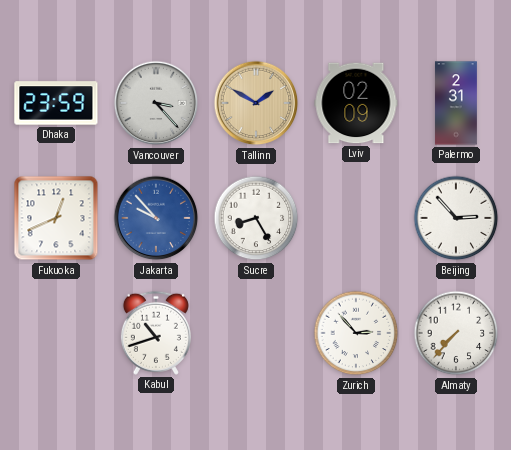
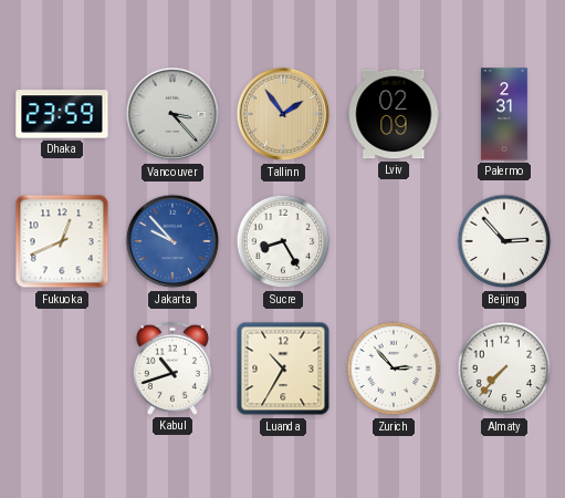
Tallinn: 1:50 -> 1:54
Luanda: none -> 10:35
